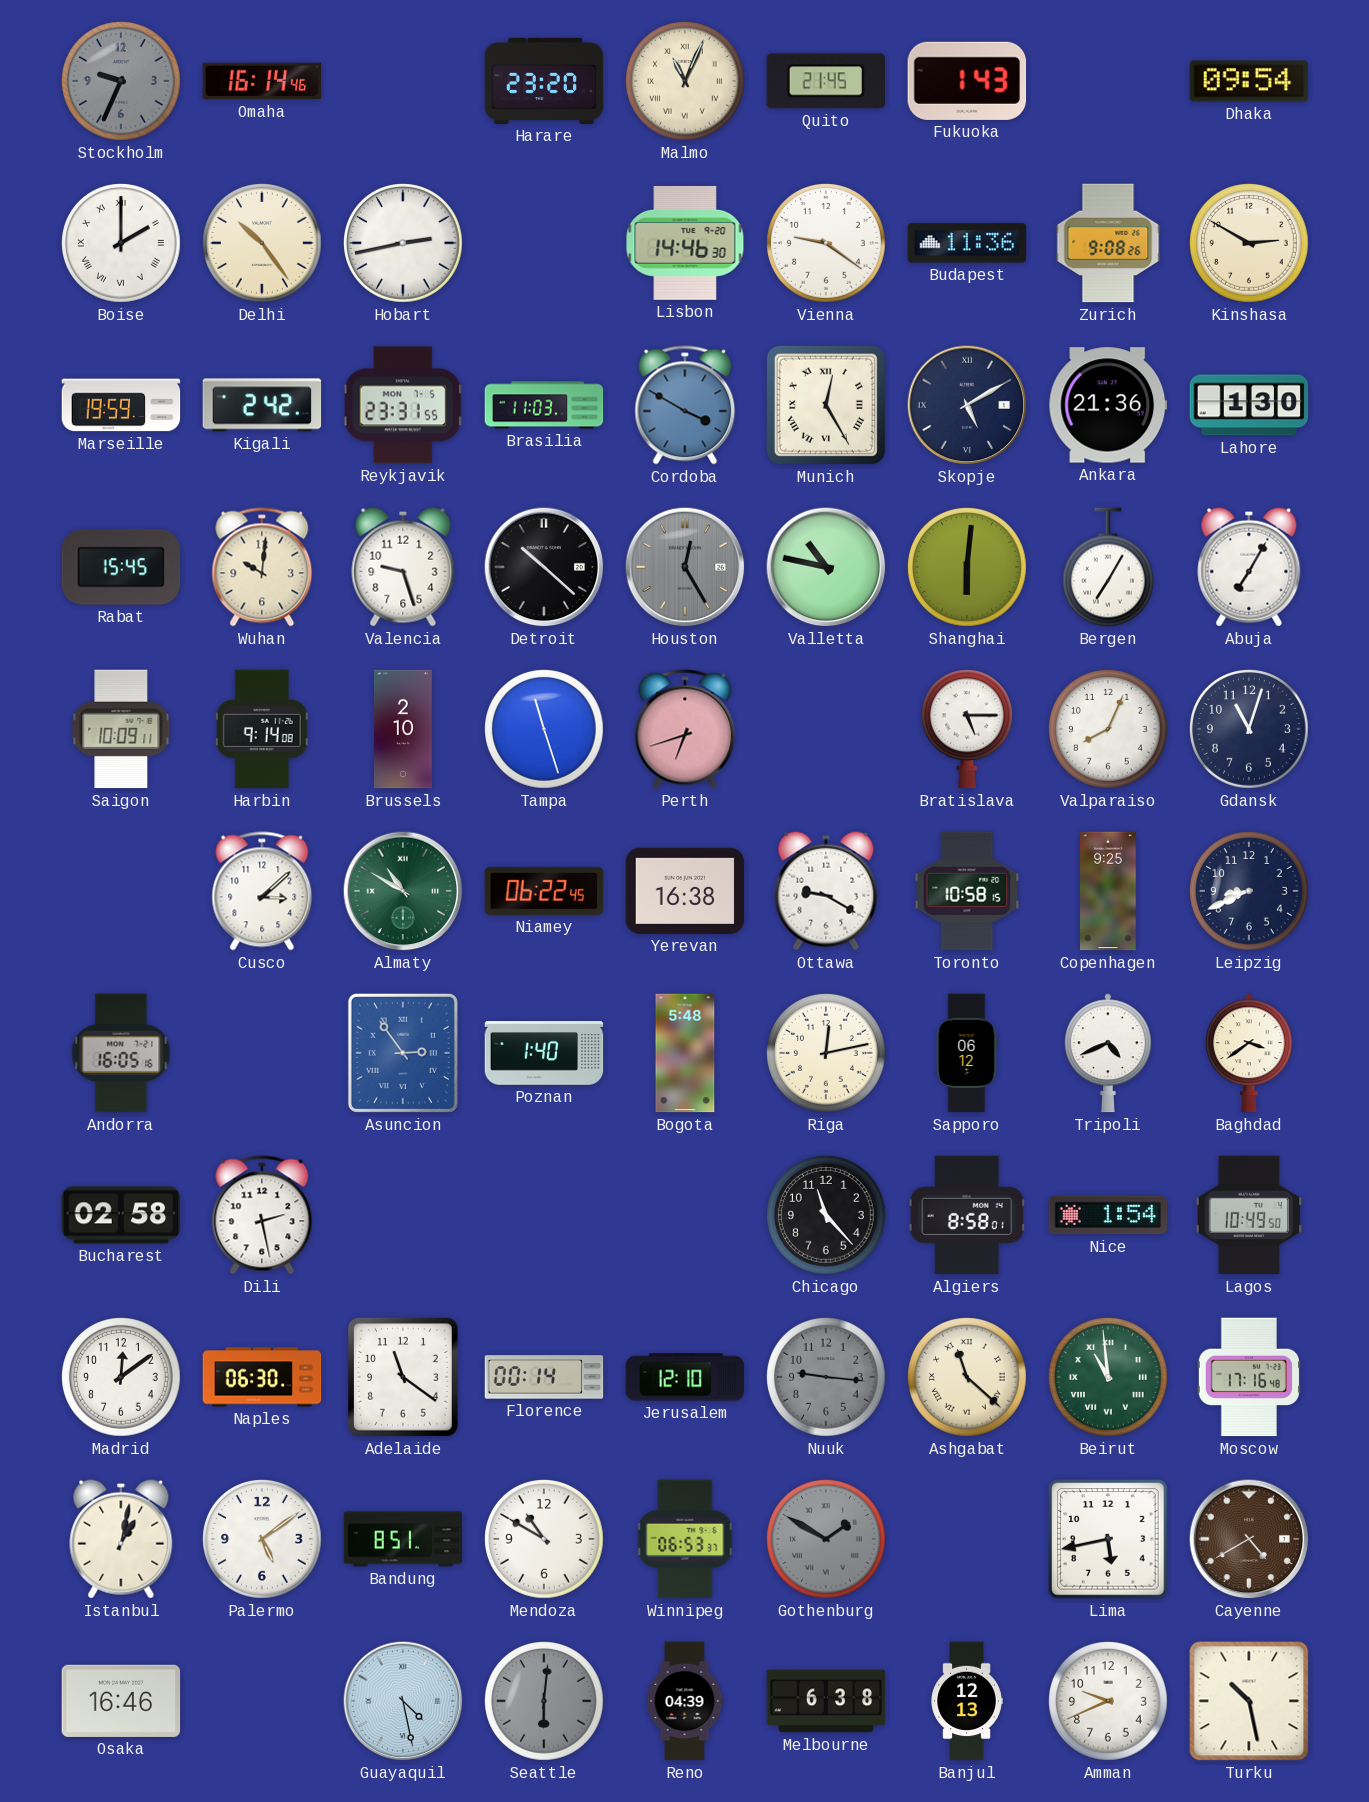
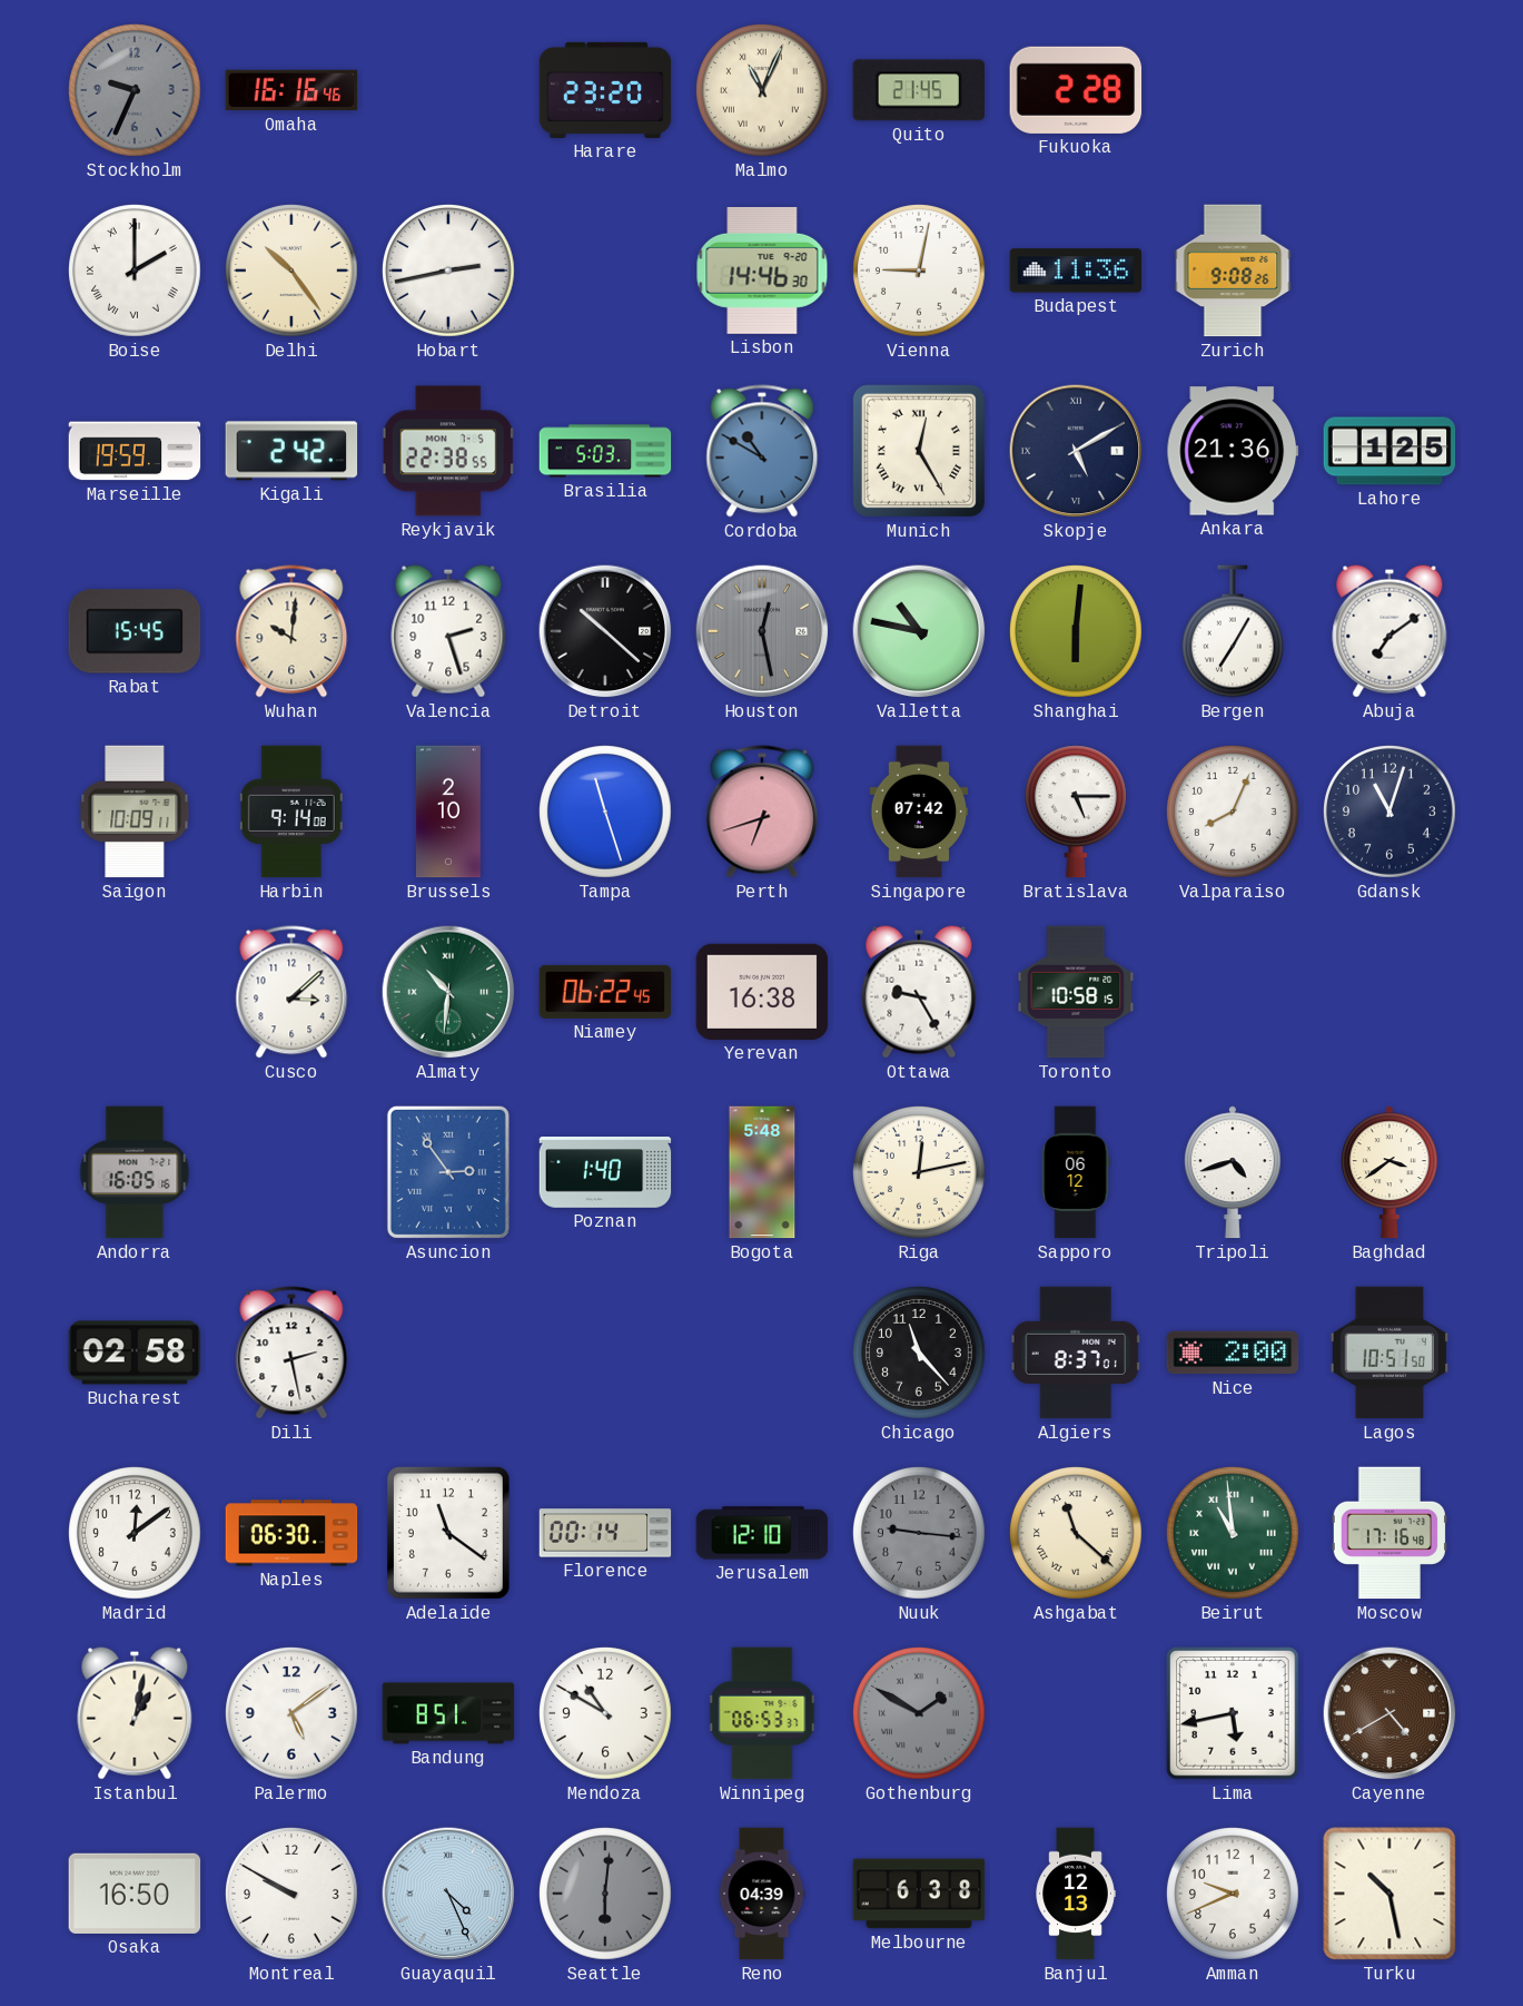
Omaha: 16:14 -> 16:16
Fukuoka: 1:43 -> 2:28
Dhaka: 09:54 -> none
Vienna: 9:21 -> 9:02
Kinshasa: 2:50 -> none
Reykjavik: 23:31 -> 22:38
Brasilia: 11:03 -> 5:03
Cordoba: 3:50 -> 10:50
Lahore: 1:30 -> 1:25
Valencia: 9:27 -> 2:27
Houston: 12:25 -> 12:28
Abuja: 7:05 -> 7:09
Singapore: none -> 07:42
Almaty: 10:50 -> 10:31
Ottawa: 9:20 -> 9:25
Copenhagen: 9:25 -> none
Leipzig: 8:41 -> none
Tripoli: 4:41 -> 4:42
Algiers: 8:58 -> 8:37
Nice: 1:54 -> 2:00
Lagos: 10:49 -> 10:51
Osaka: 16:46 -> 16:50
Montreal: none -> 9:50
Guayaquil: 4:28 -> 4:26
